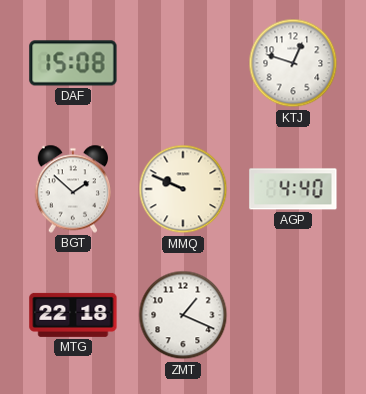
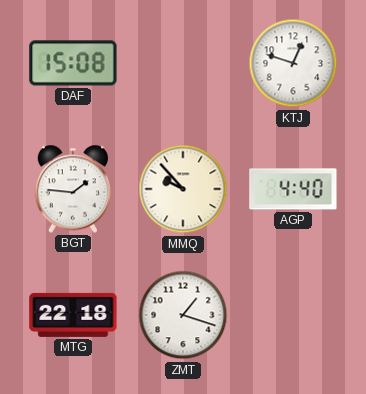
BGT: 1:52 -> 1:46
MMQ: 9:49 -> 9:53
ZMT: 1:19 -> 1:18
